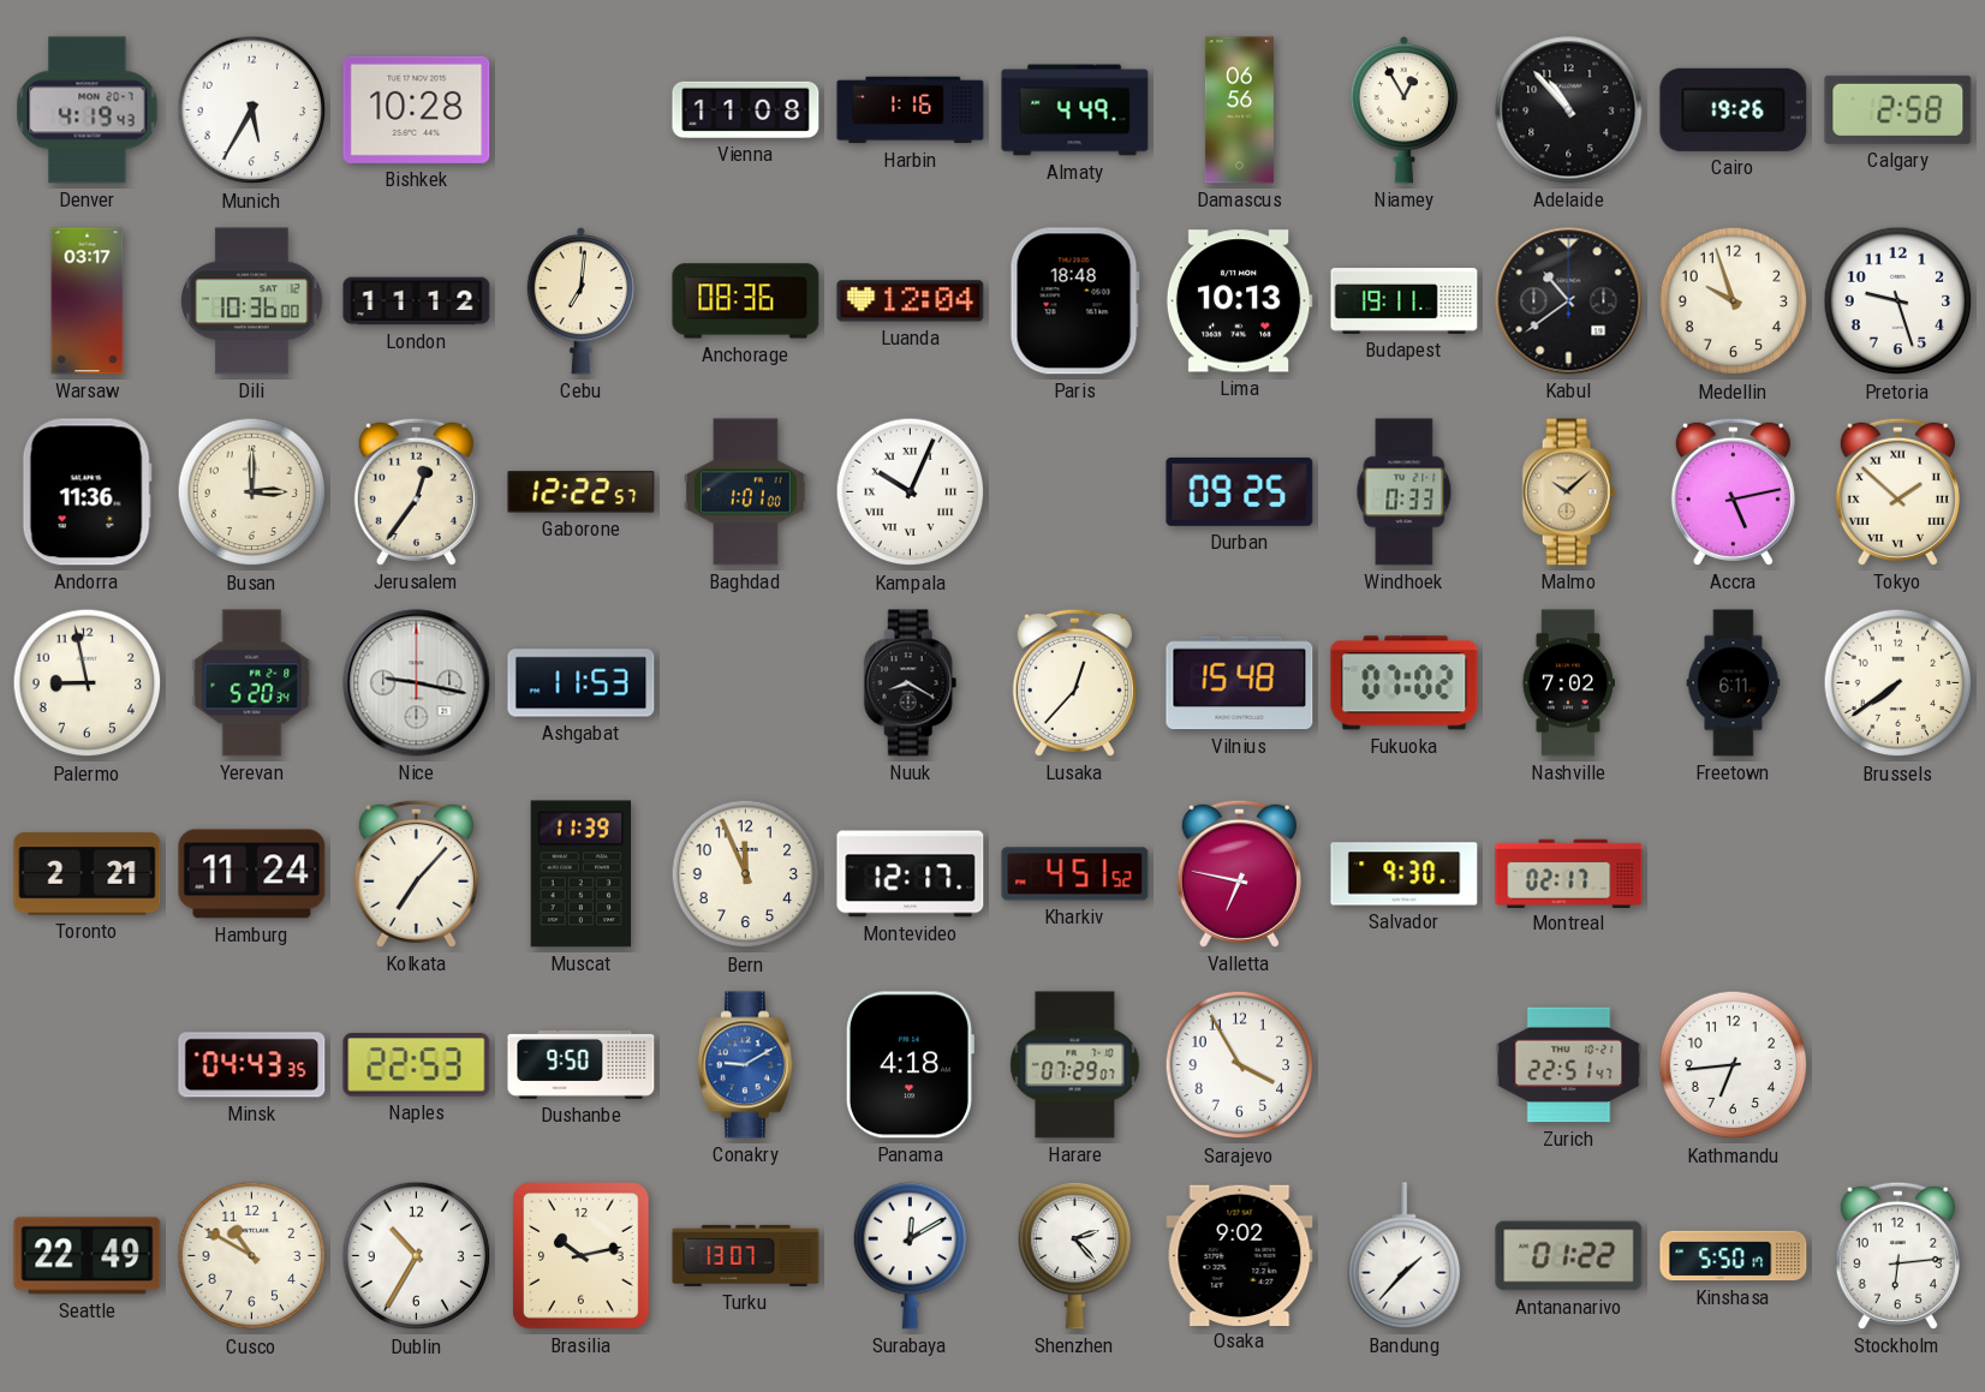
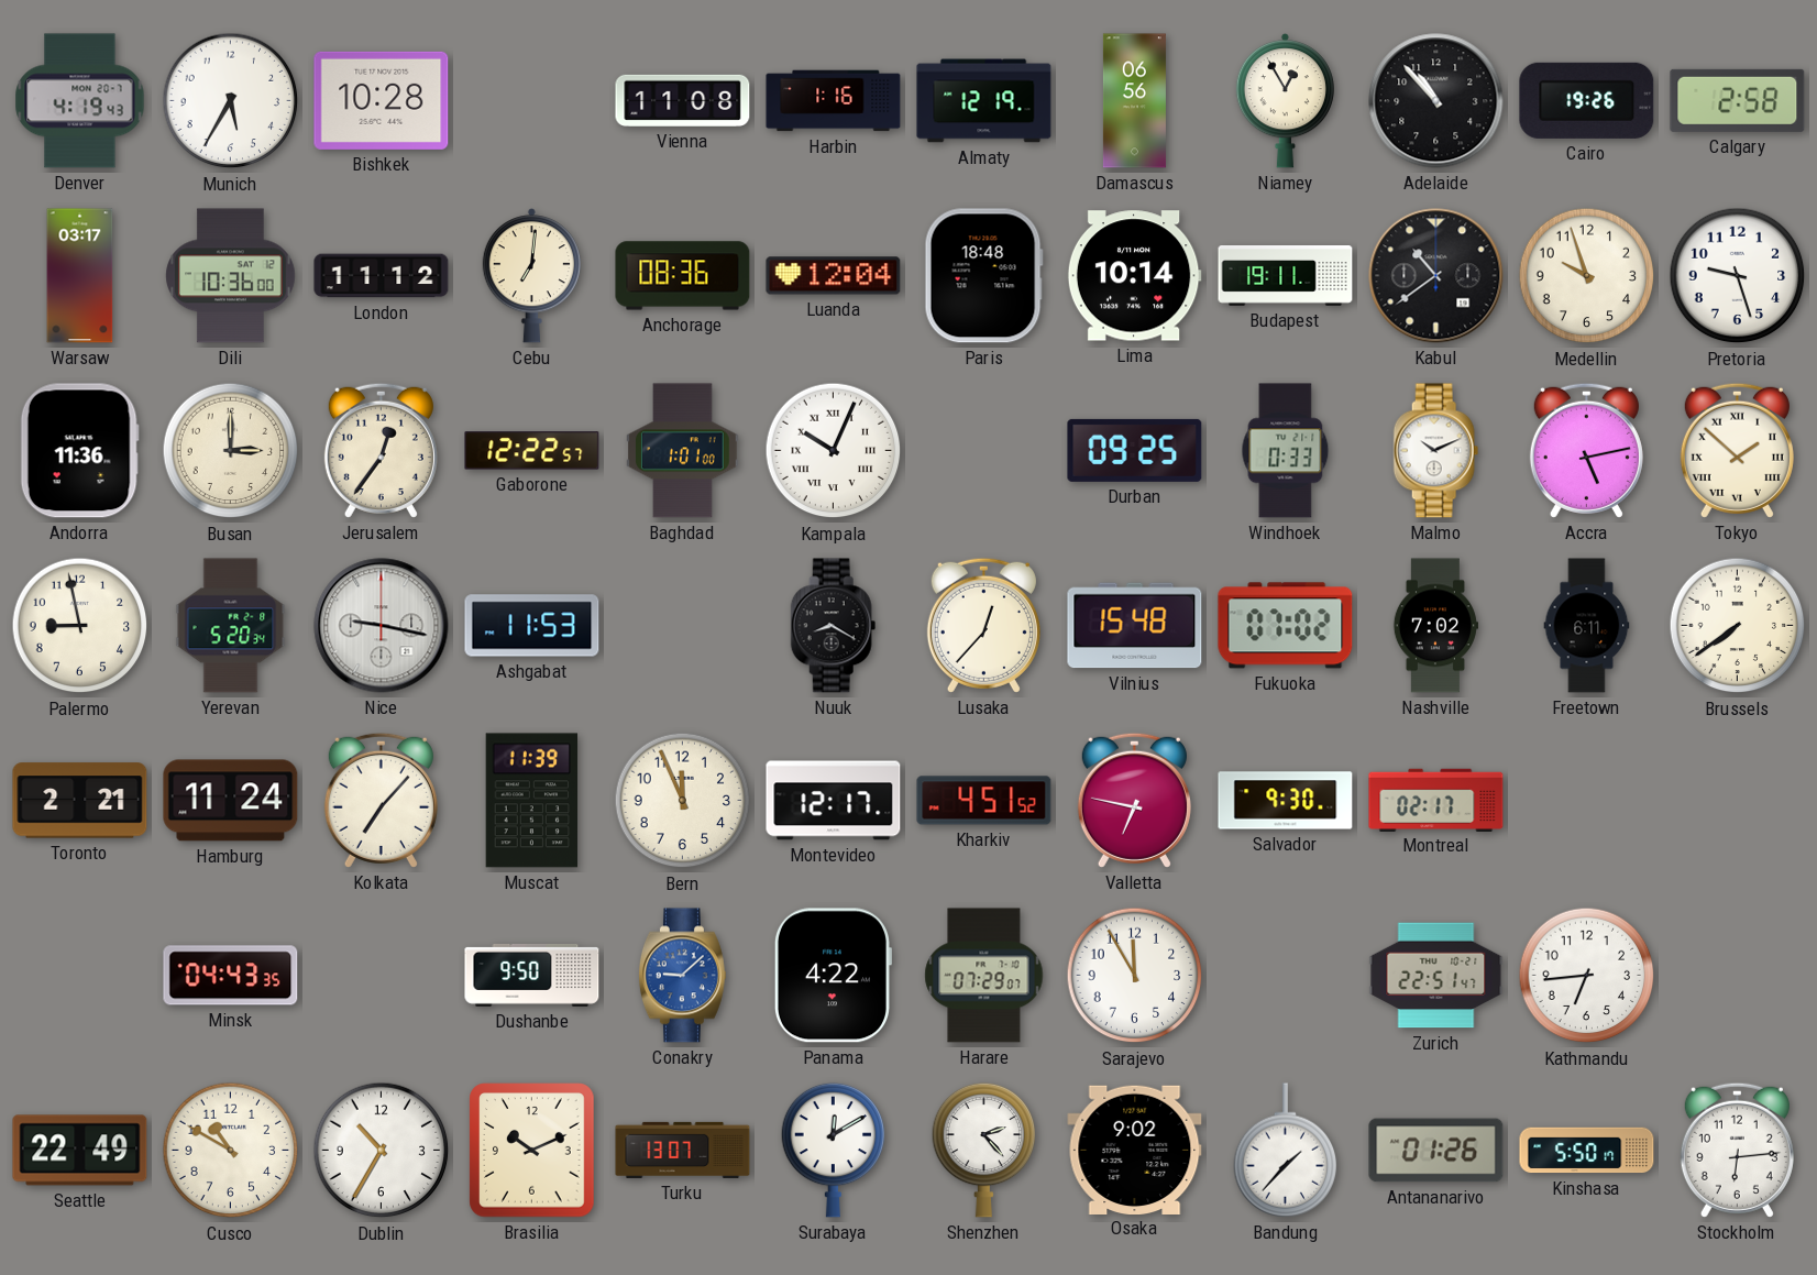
Almaty: 4:49 -> 12:19
Lima: 10:13 -> 10:14
Malmo: 10:08 -> 10:11
Malmo dial: champagne -> white
Naples: 22:53 -> none
Conakry: 9:10 -> 9:08
Panama: 4:18 -> 4:22
Sarajevo: 3:55 -> 11:55
Brasilia: 10:13 -> 10:11
Antananarivo: 01:22 -> 01:26
